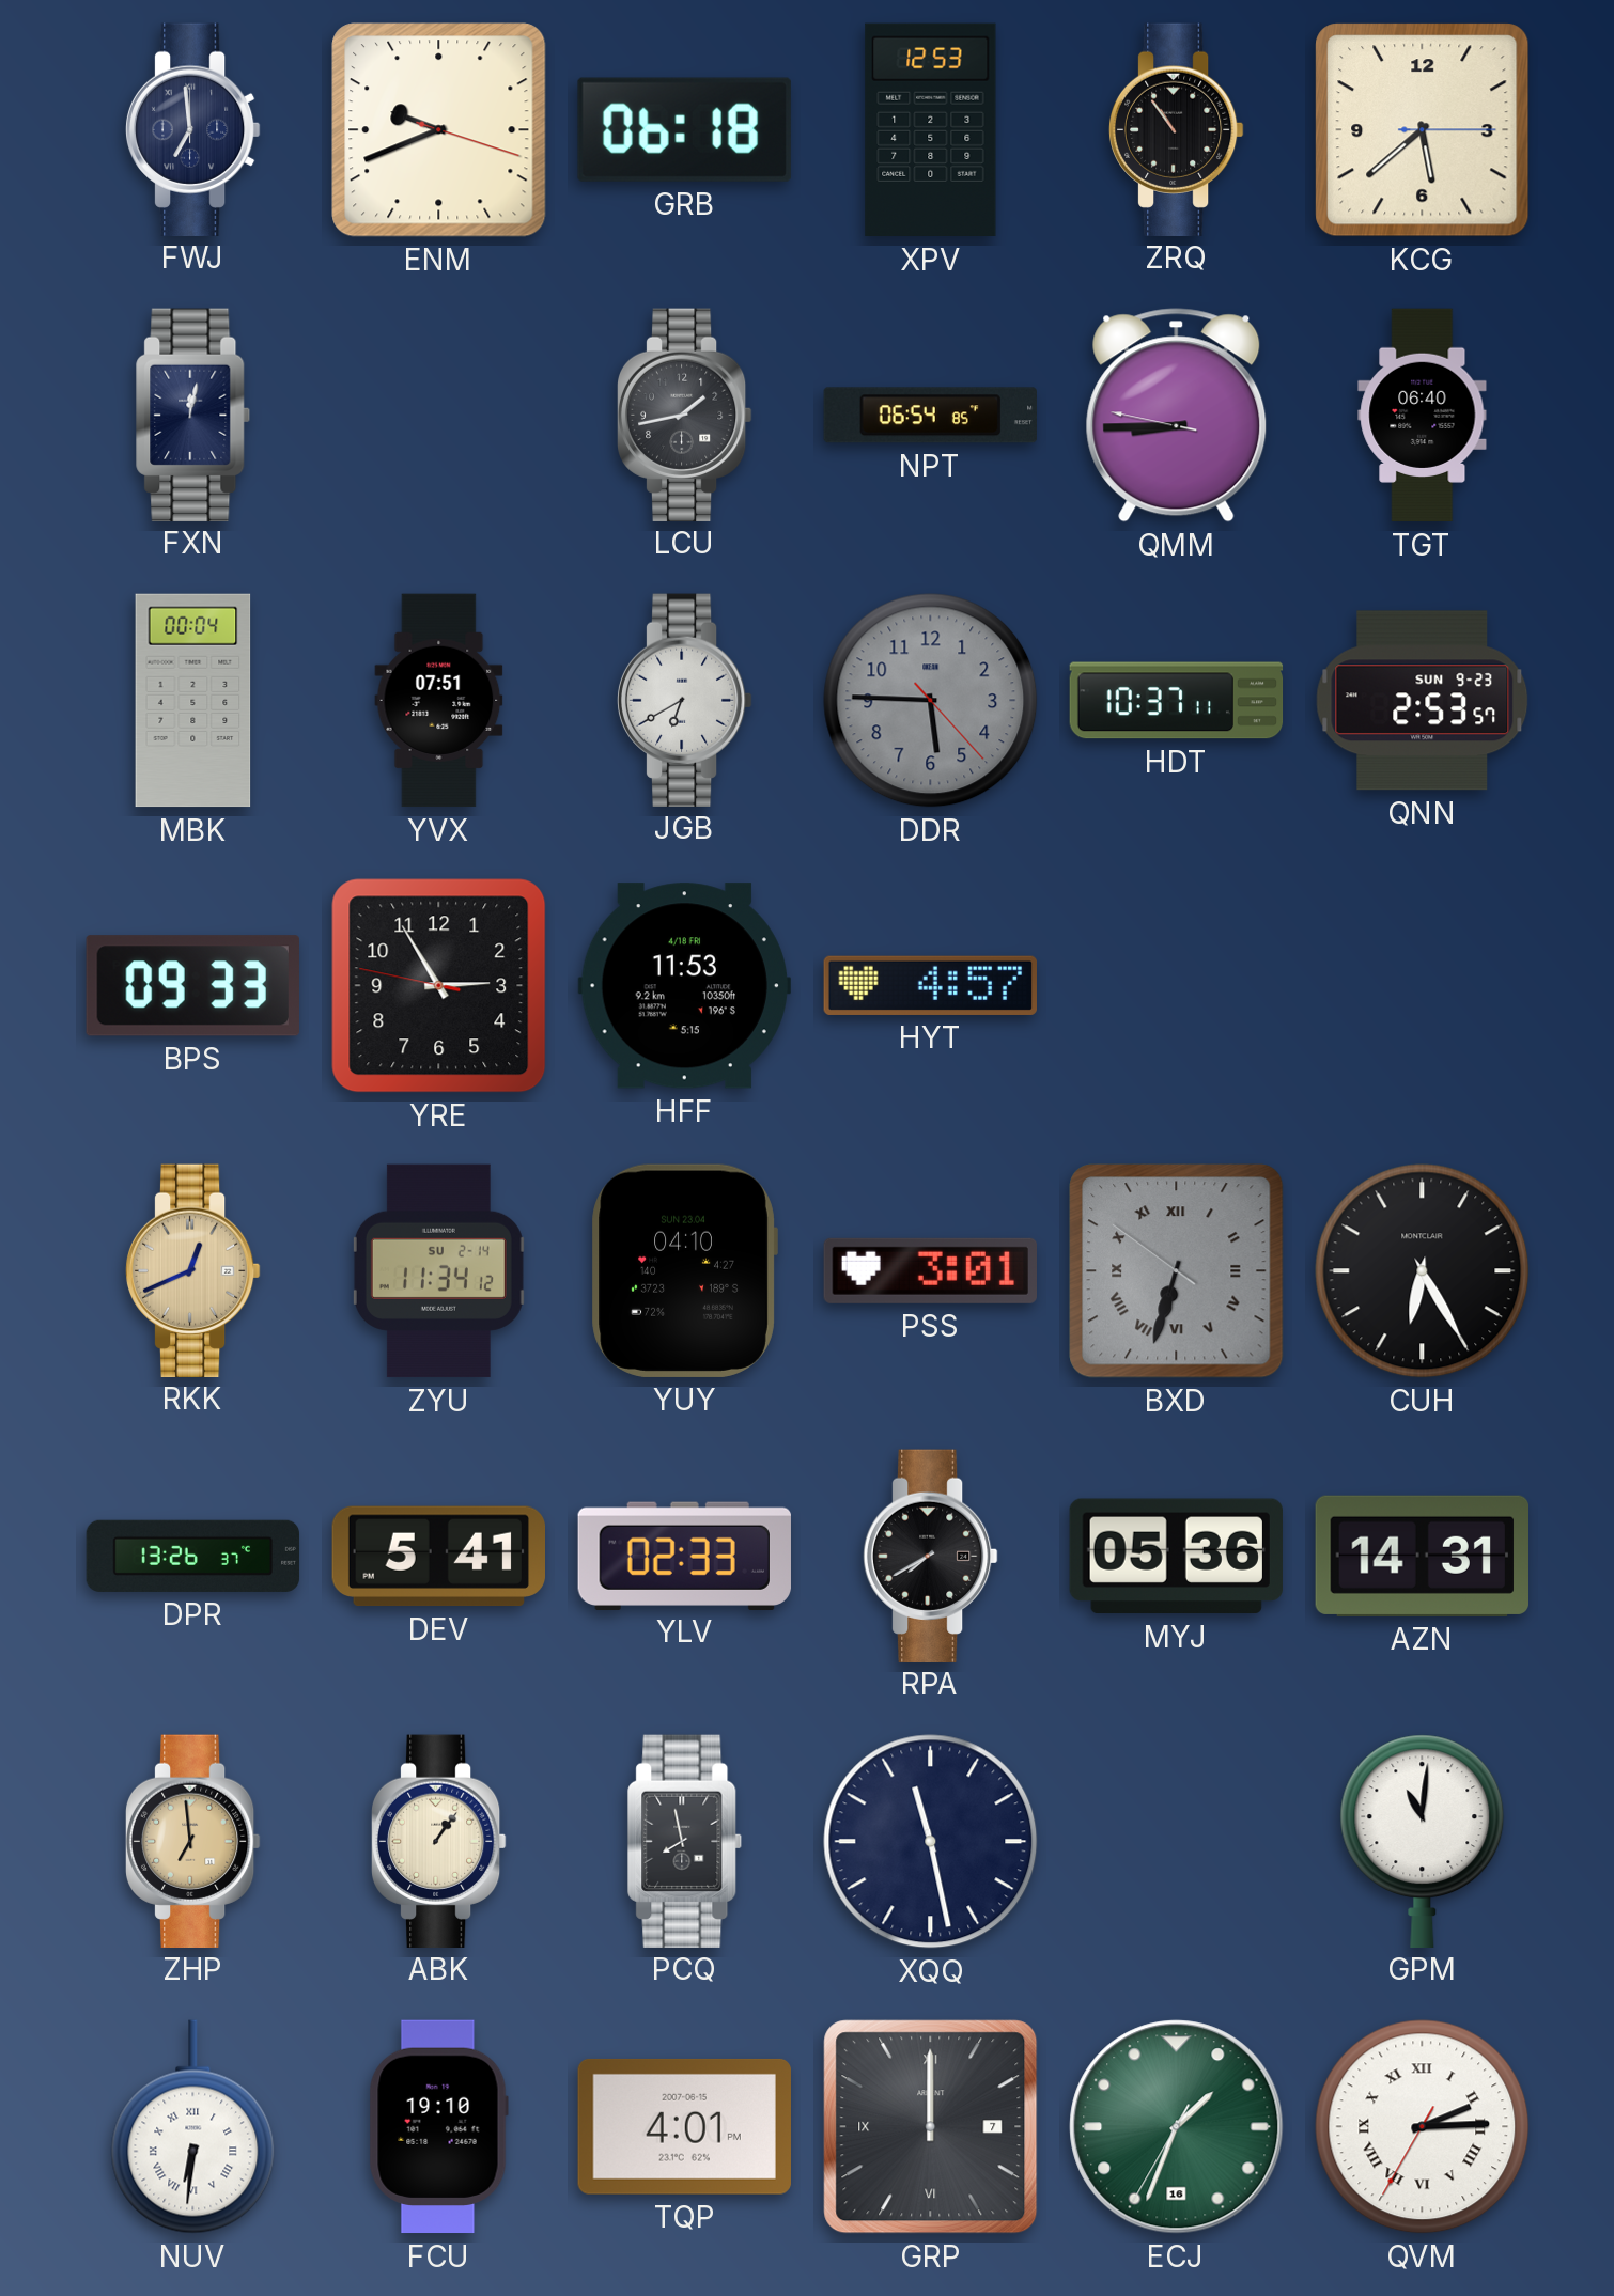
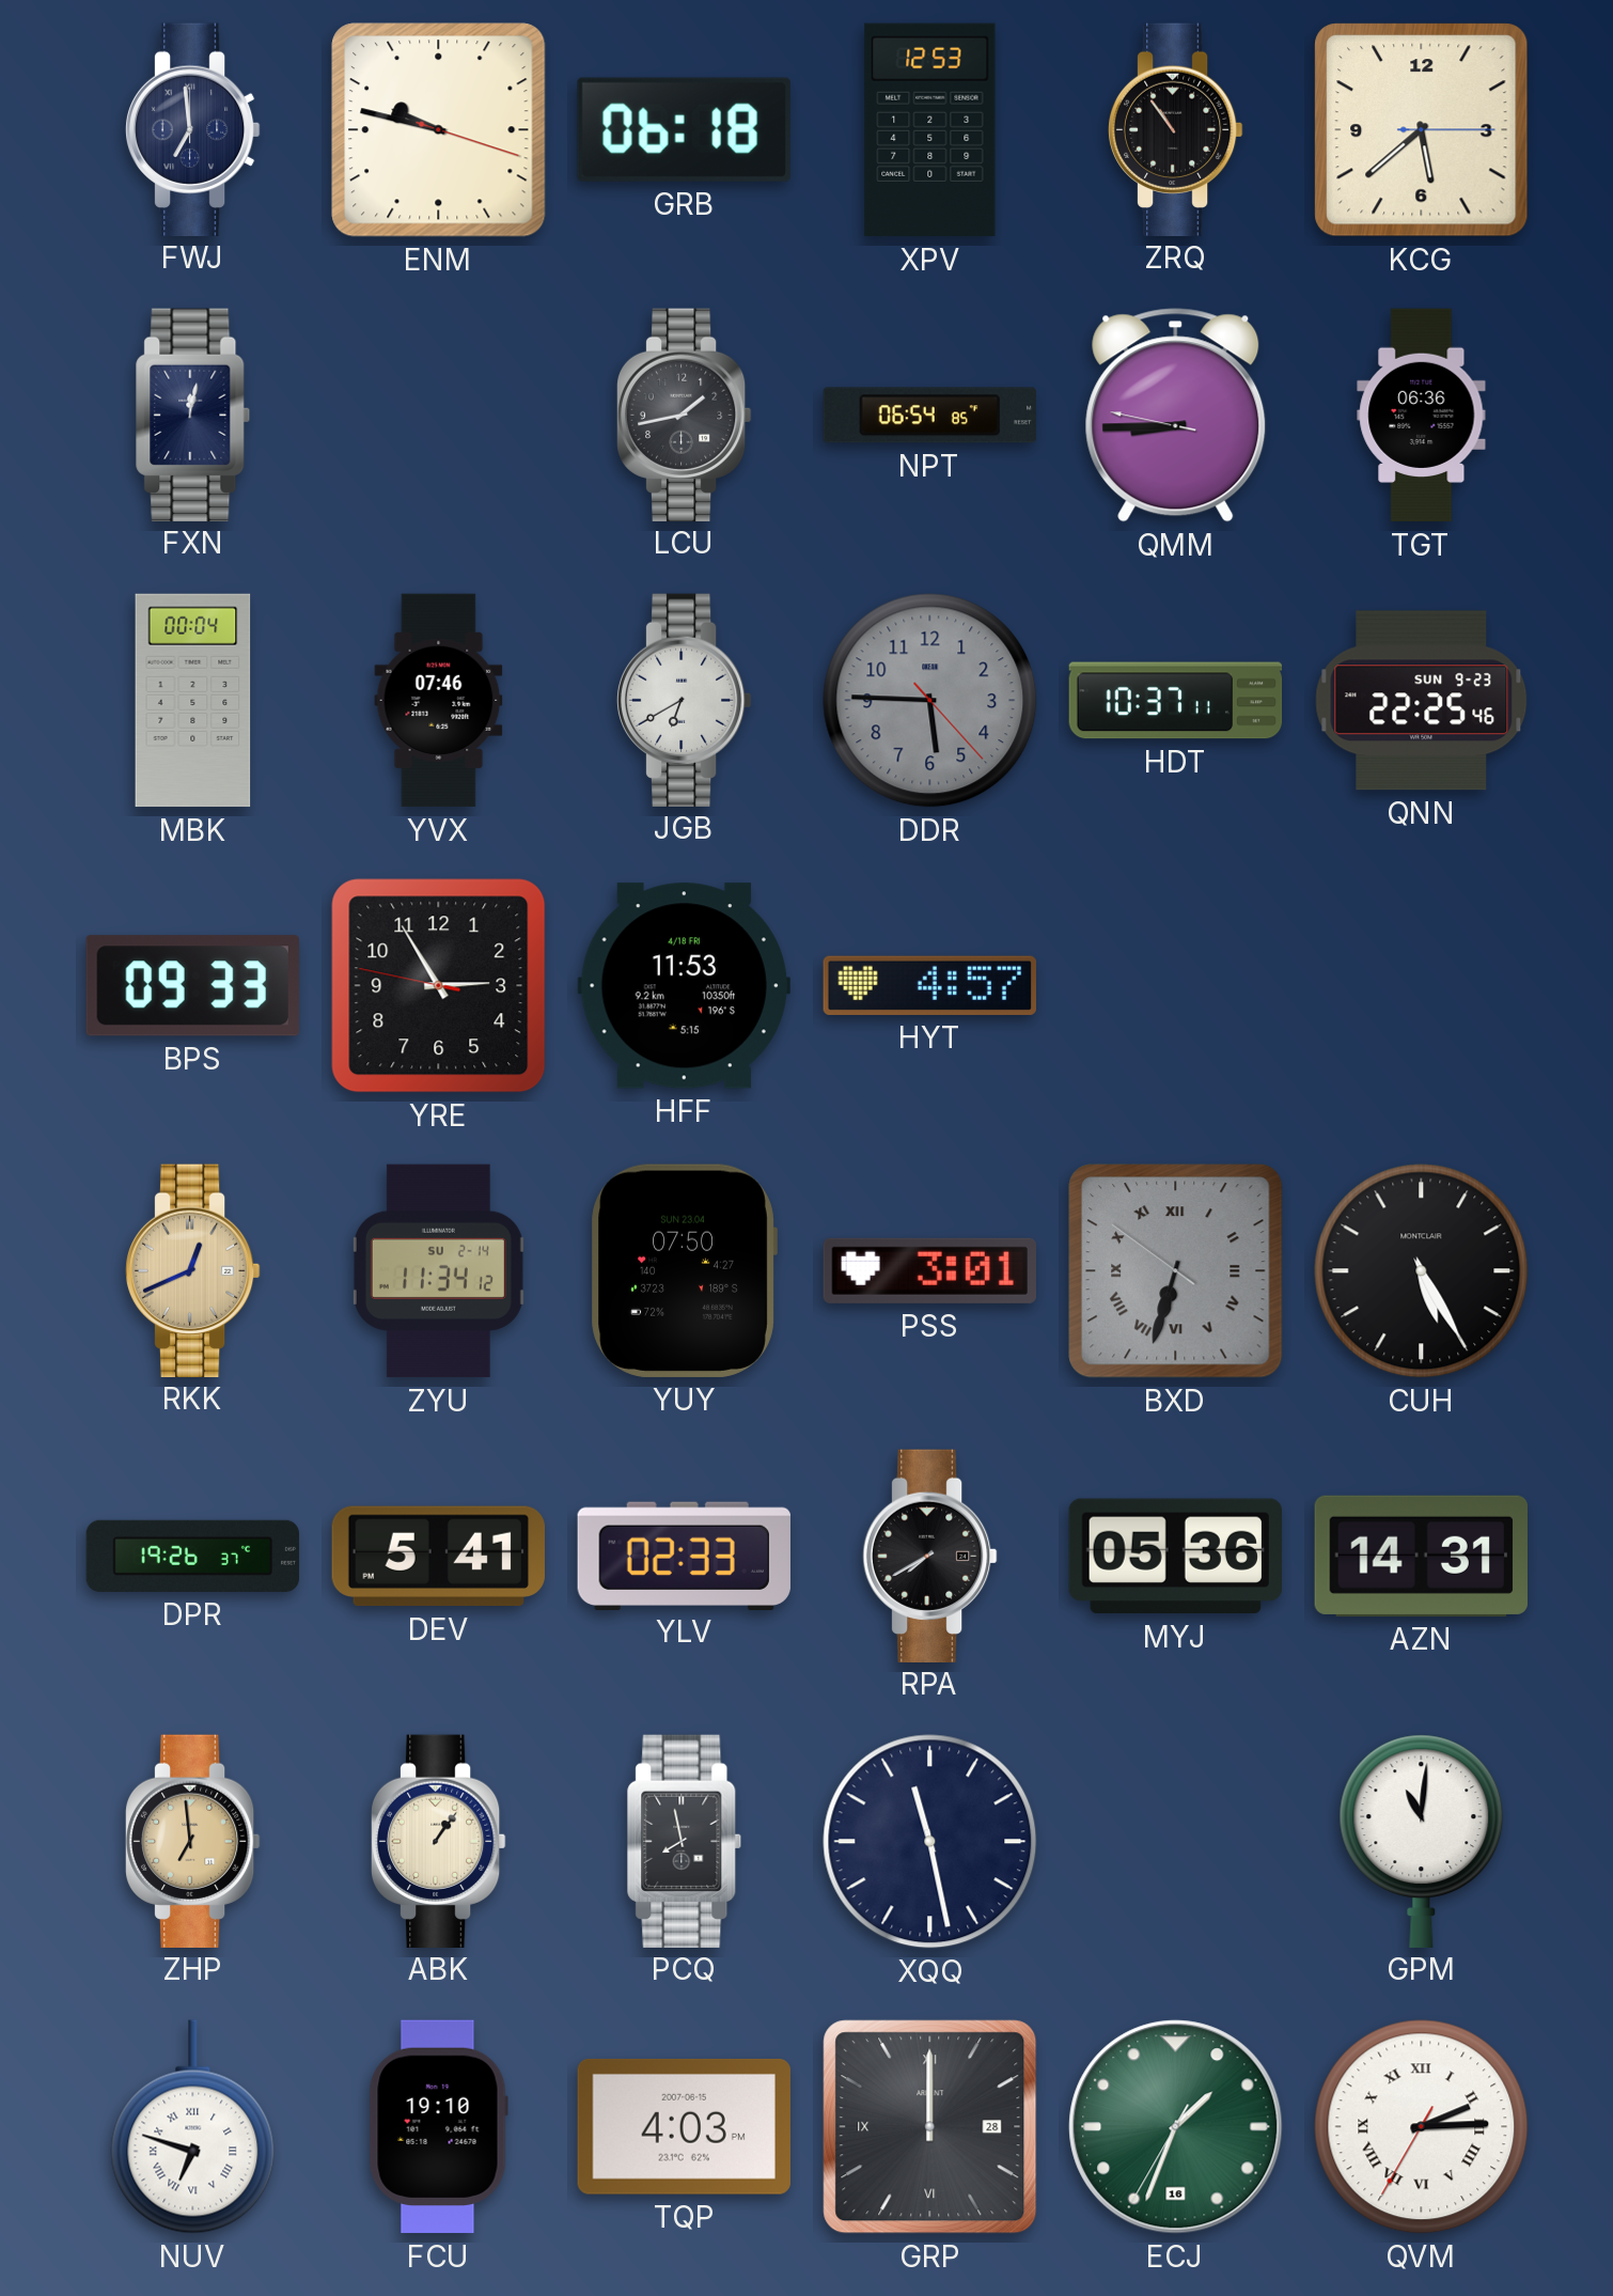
ENM: 9:41 -> 9:47
TGT: 06:40 -> 06:36
YVX: 07:51 -> 07:46
QNN: 2:53 -> 22:25
YUY: 04:10 -> 07:50
CUH: 6:25 -> 5:25
DPR: 13:26 -> 19:26
NUV: 6:31 -> 6:48
TQP: 4:01 -> 4:03
GRP date: 7 -> 28
